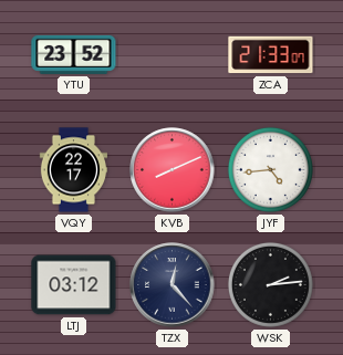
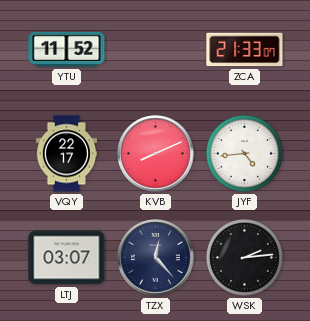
YTU: 23:52 -> 11:52
LTJ: 03:12 -> 03:07
